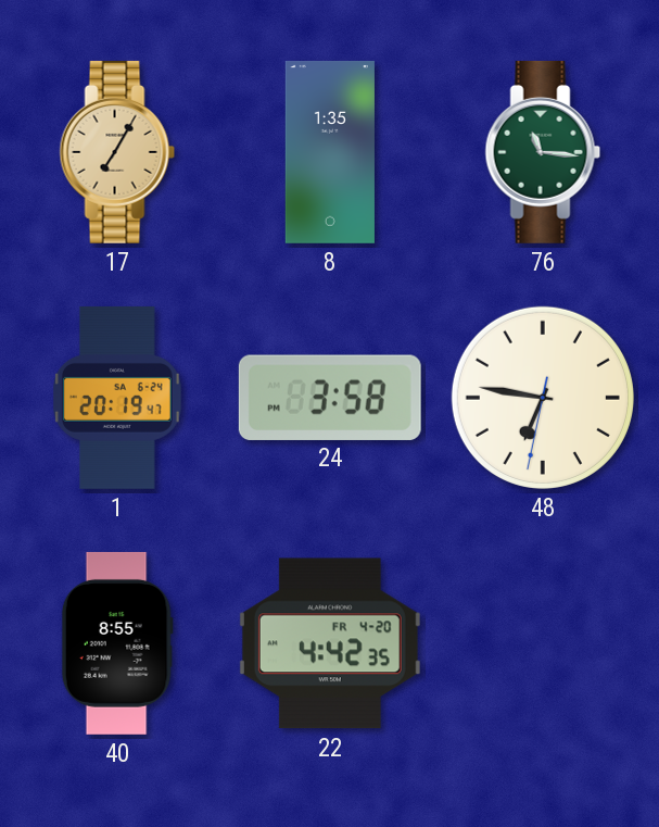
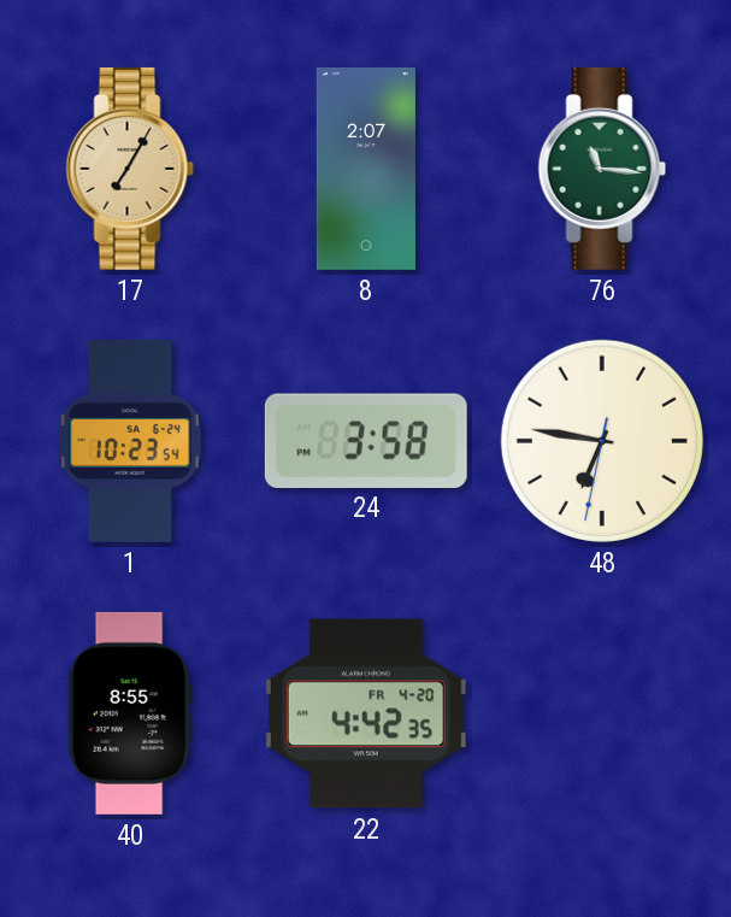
8: 1:35 -> 2:07
1: 20:19 -> 10:23
